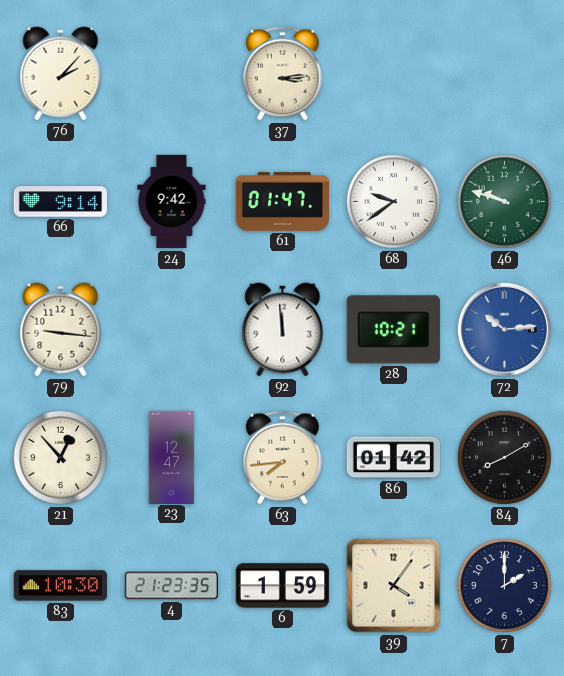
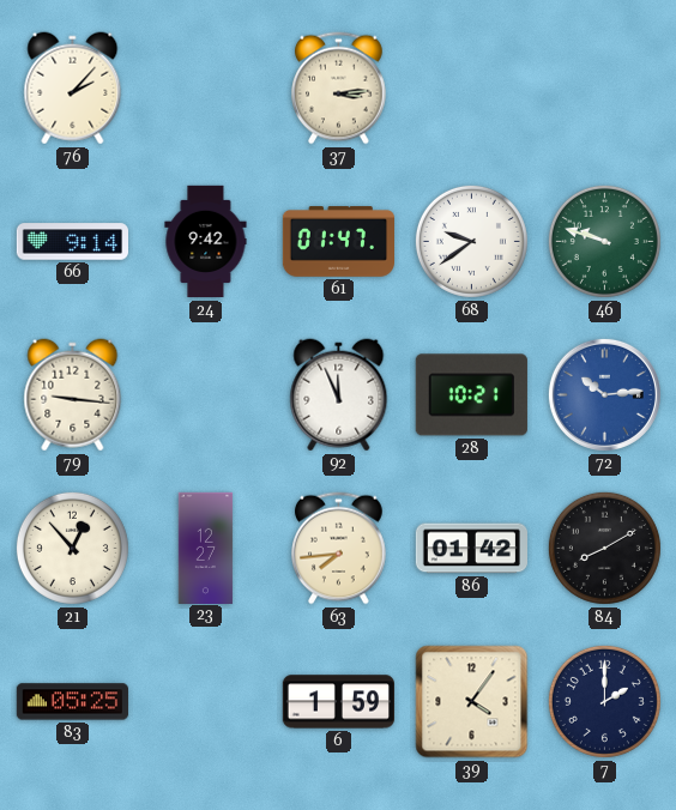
92: 11:59 -> 11:56
23: 12:47 -> 12:27
83: 10:30 -> 05:25
4: 21:23 -> none
